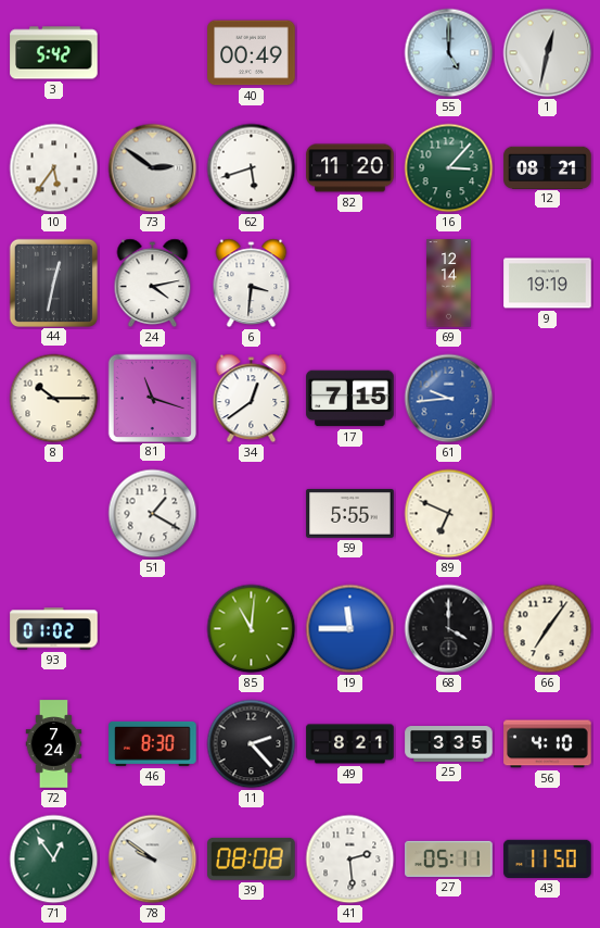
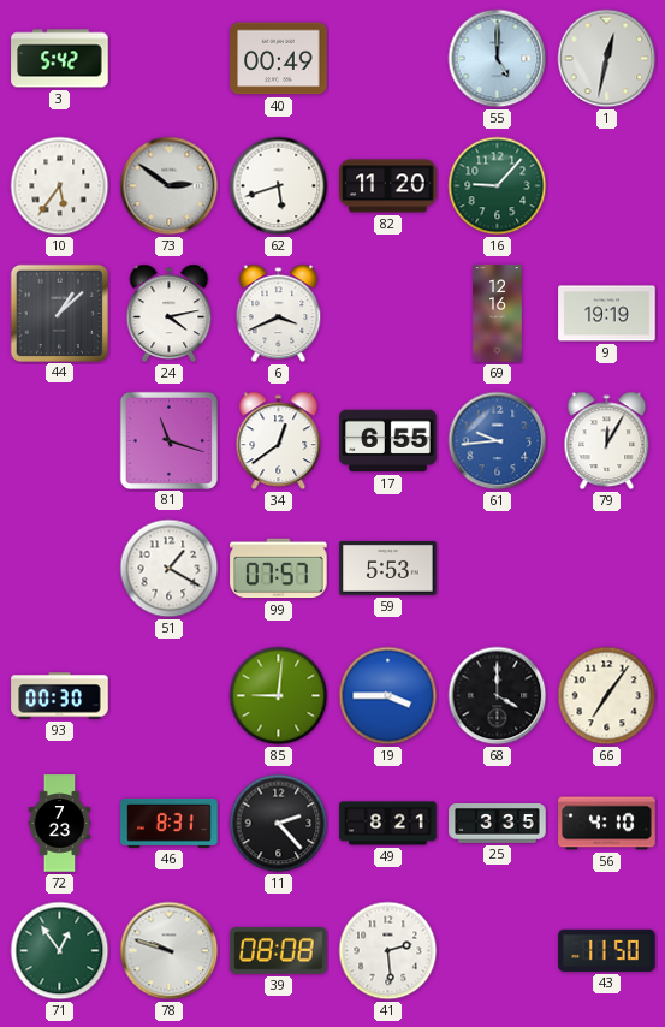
16: 3:07 -> 9:07
12: 08:21 -> none
44: 12:32 -> 1:08
6: 3:31 -> 3:41
69: 12:14 -> 12:16
8: 10:15 -> none
17: 7:15 -> 6:55
79: none -> 12:05
99: none -> 07:57
59: 5:55 -> 5:53
89: 6:49 -> none
93: 01:02 -> 00:30
85: 11:01 -> 9:01
19: 11:45 -> 3:45
72: 7:24 -> 7:23
46: 8:30 -> 8:31
78: 9:51 -> 9:48
27: 05:11 -> none
